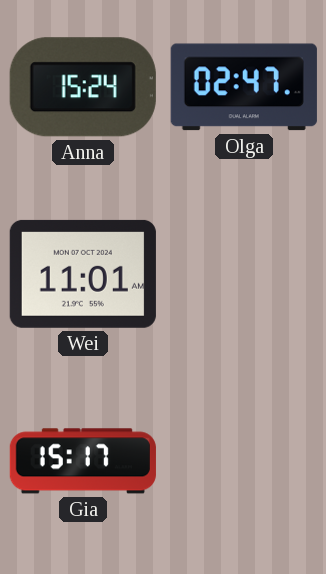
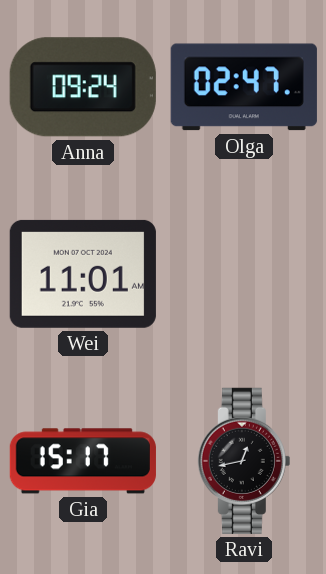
Anna: 15:24 -> 09:24
Ravi: none -> 12:43
